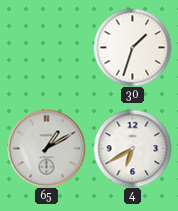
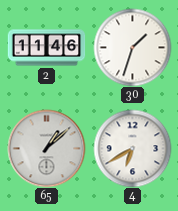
2: none -> 11:46
65: 1:10 -> 1:08
